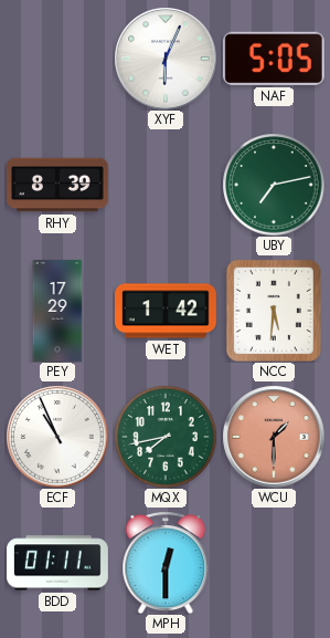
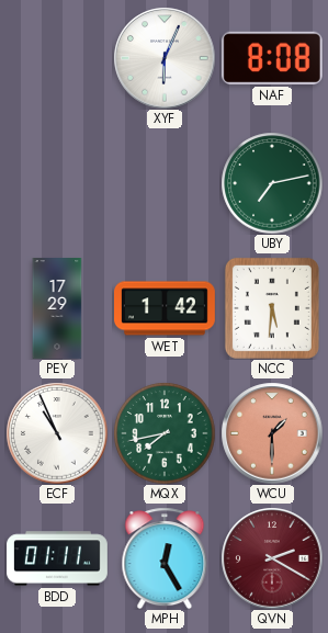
NAF: 5:05 -> 8:08
RHY: 8:39 -> none
MPH: 12:30 -> 12:25
QVN: none -> 2:20
